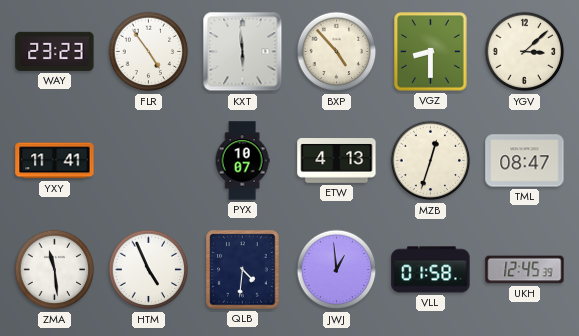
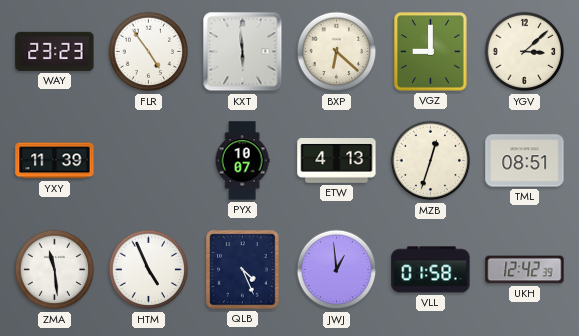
BXP: 4:53 -> 6:22
VGZ: 8:30 -> 9:00
YXY: 11:41 -> 11:39
TML: 08:47 -> 08:51
QLB: 4:31 -> 4:26
UKH: 12:45 -> 12:42
